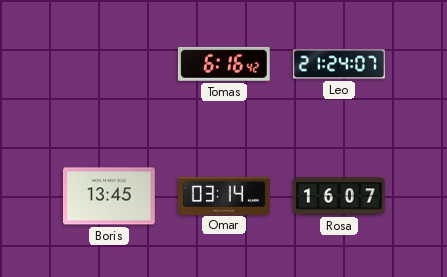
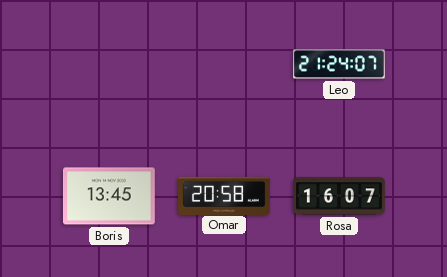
Tomas: 6:16 -> none
Omar: 03:14 -> 20:58
